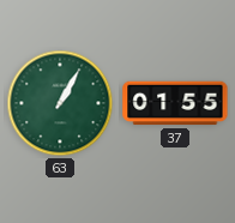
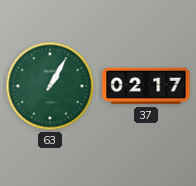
37: 01:55 -> 02:17
